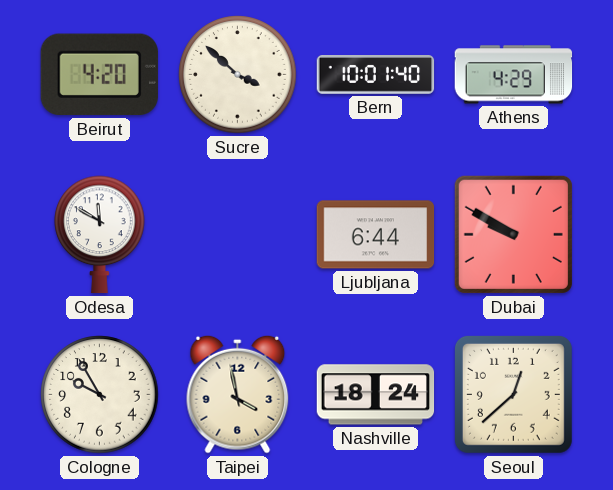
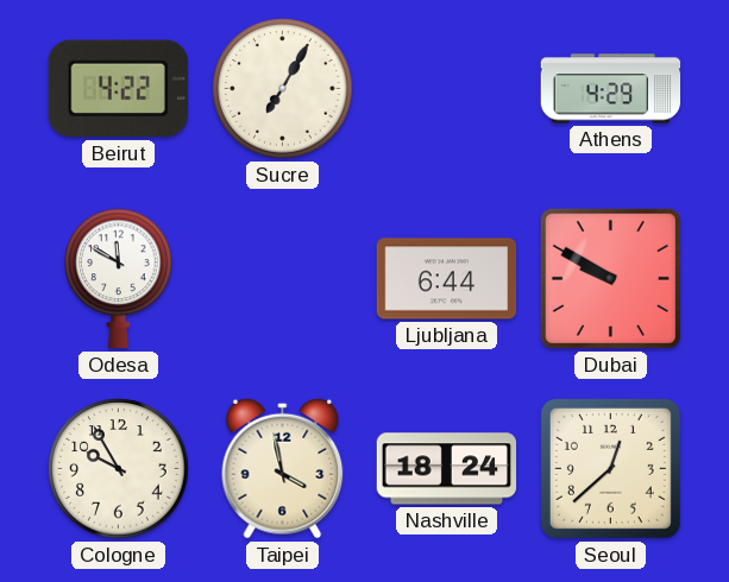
Beirut: 4:20 -> 4:22
Sucre: 3:52 -> 7:05
Bern: 10:01 -> none
